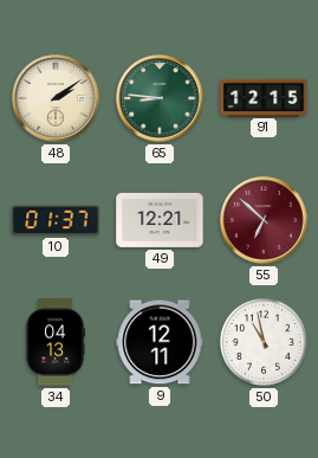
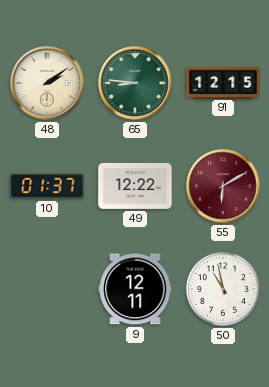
49: 12:21 -> 12:22
55: 6:52 -> 6:10
34: 04:13 -> none
